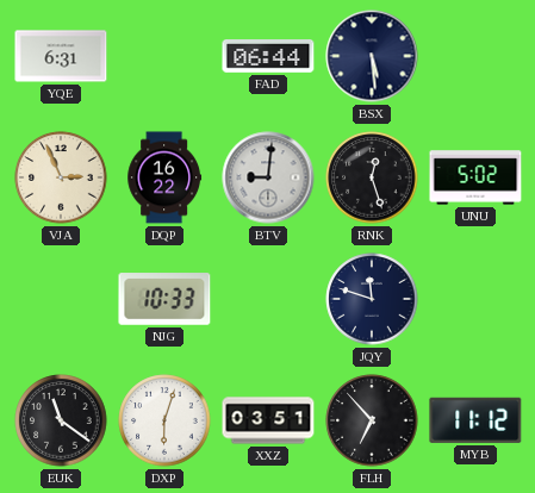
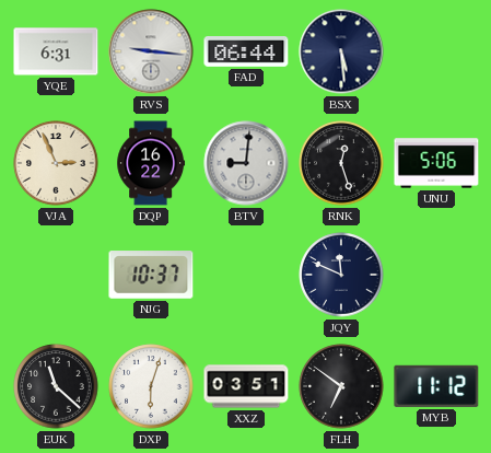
RVS: none -> 9:16
UNU: 5:02 -> 5:06
NJG: 10:33 -> 10:37
JQY: 11:48 -> 11:49
EUK: 11:21 -> 11:22
FLH: 6:53 -> 6:51
